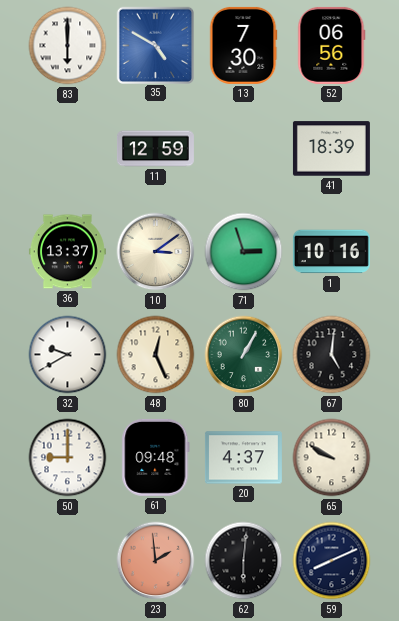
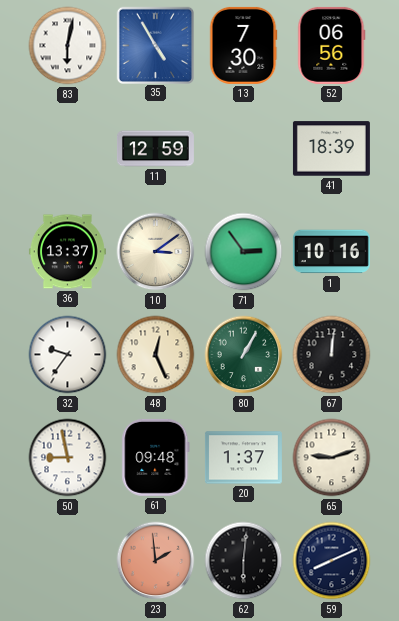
83: 6:00 -> 6:02
35: 4:50 -> 4:55
71: 2:57 -> 2:54
32: 9:40 -> 9:36
67: 5:01 -> 12:01
50: 9:00 -> 8:58
20: 4:37 -> 1:37
65: 9:50 -> 9:12
